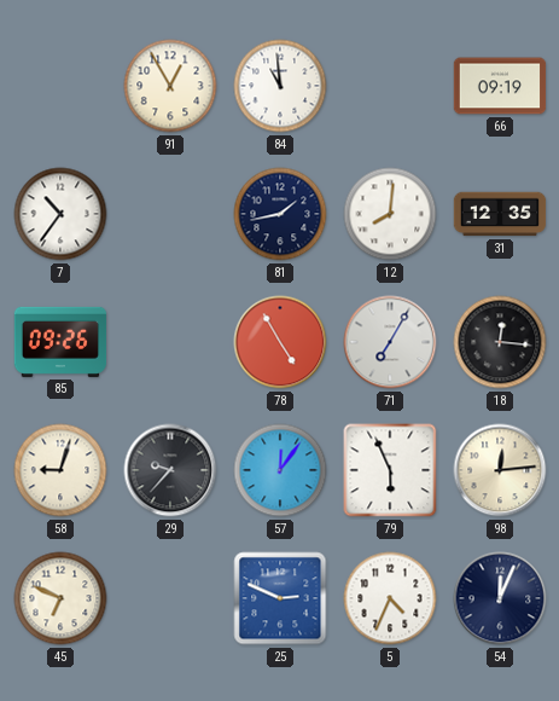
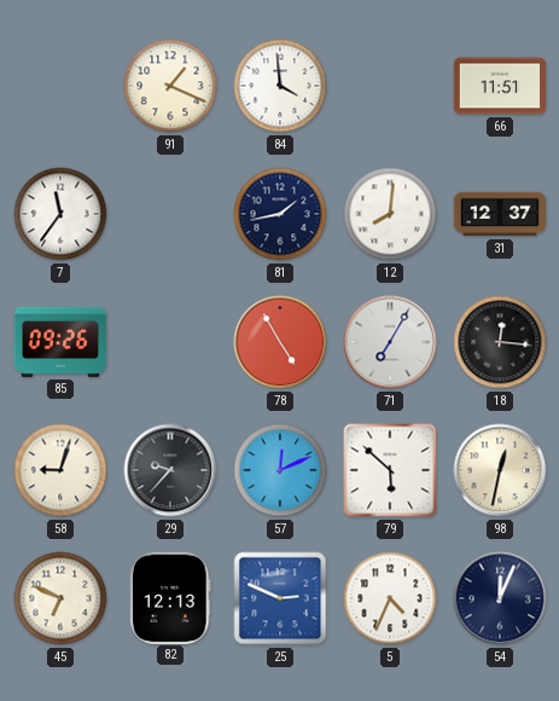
91: 12:55 -> 1:19
84: 10:59 -> 3:59
66: 09:19 -> 11:51
7: 10:36 -> 11:36
31: 12:35 -> 12:37
57: 12:06 -> 12:11
79: 5:56 -> 5:52
98: 12:14 -> 12:32
82: none -> 12:13
